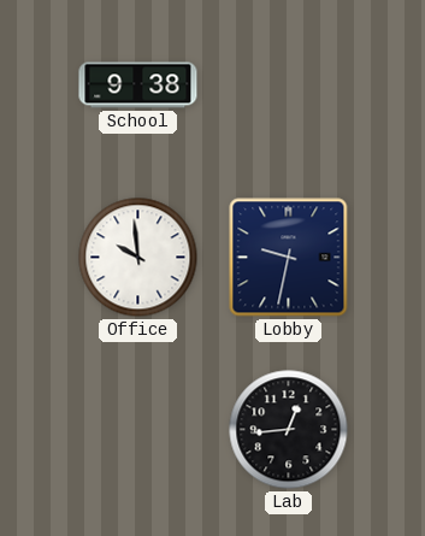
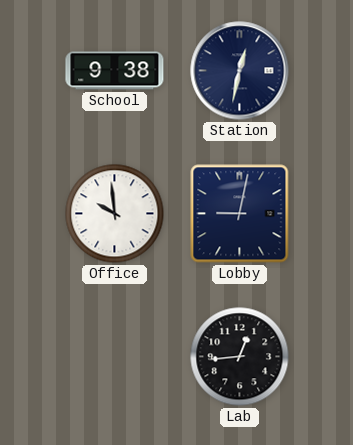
Station: none -> 12:32
Lobby: 9:32 -> 9:02
